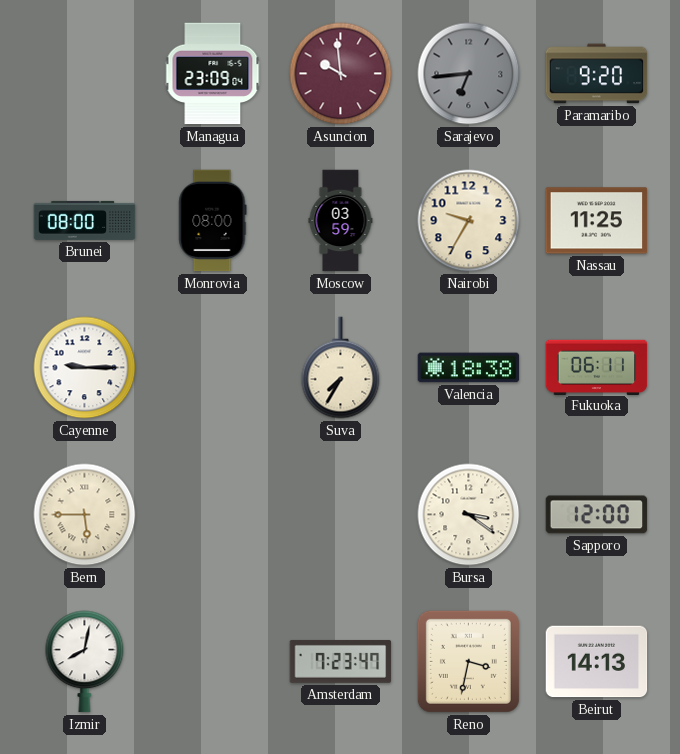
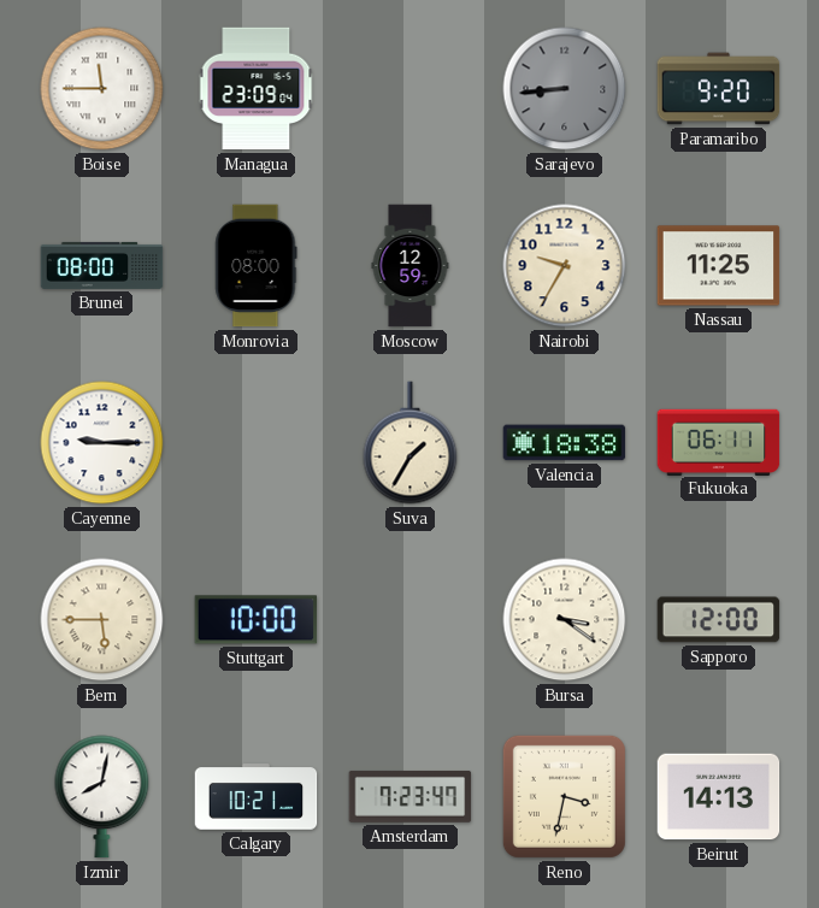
Boise: none -> 11:45
Asuncion: 9:59 -> none
Sarajevo: 6:44 -> 8:44
Moscow: 03:59 -> 12:59
Suva: 7:35 -> 1:35
Stuttgart: none -> 10:00
Calgary: none -> 10:21
